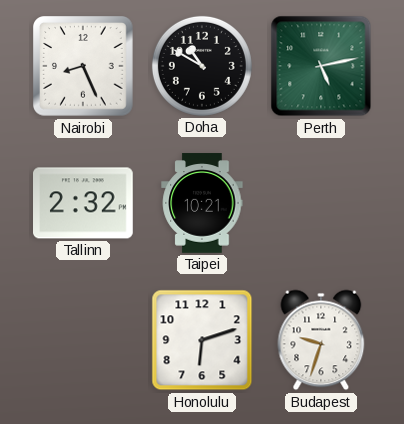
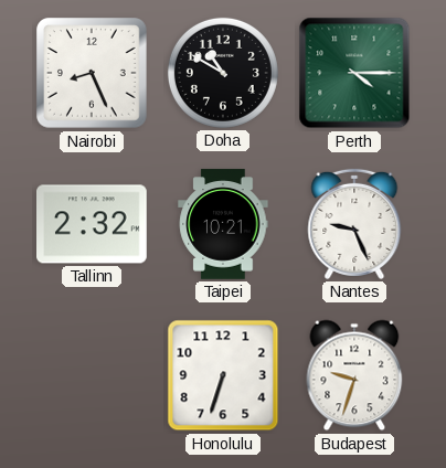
Perth: 5:13 -> 4:15
Nantes: none -> 9:26
Honolulu: 6:12 -> 6:33
